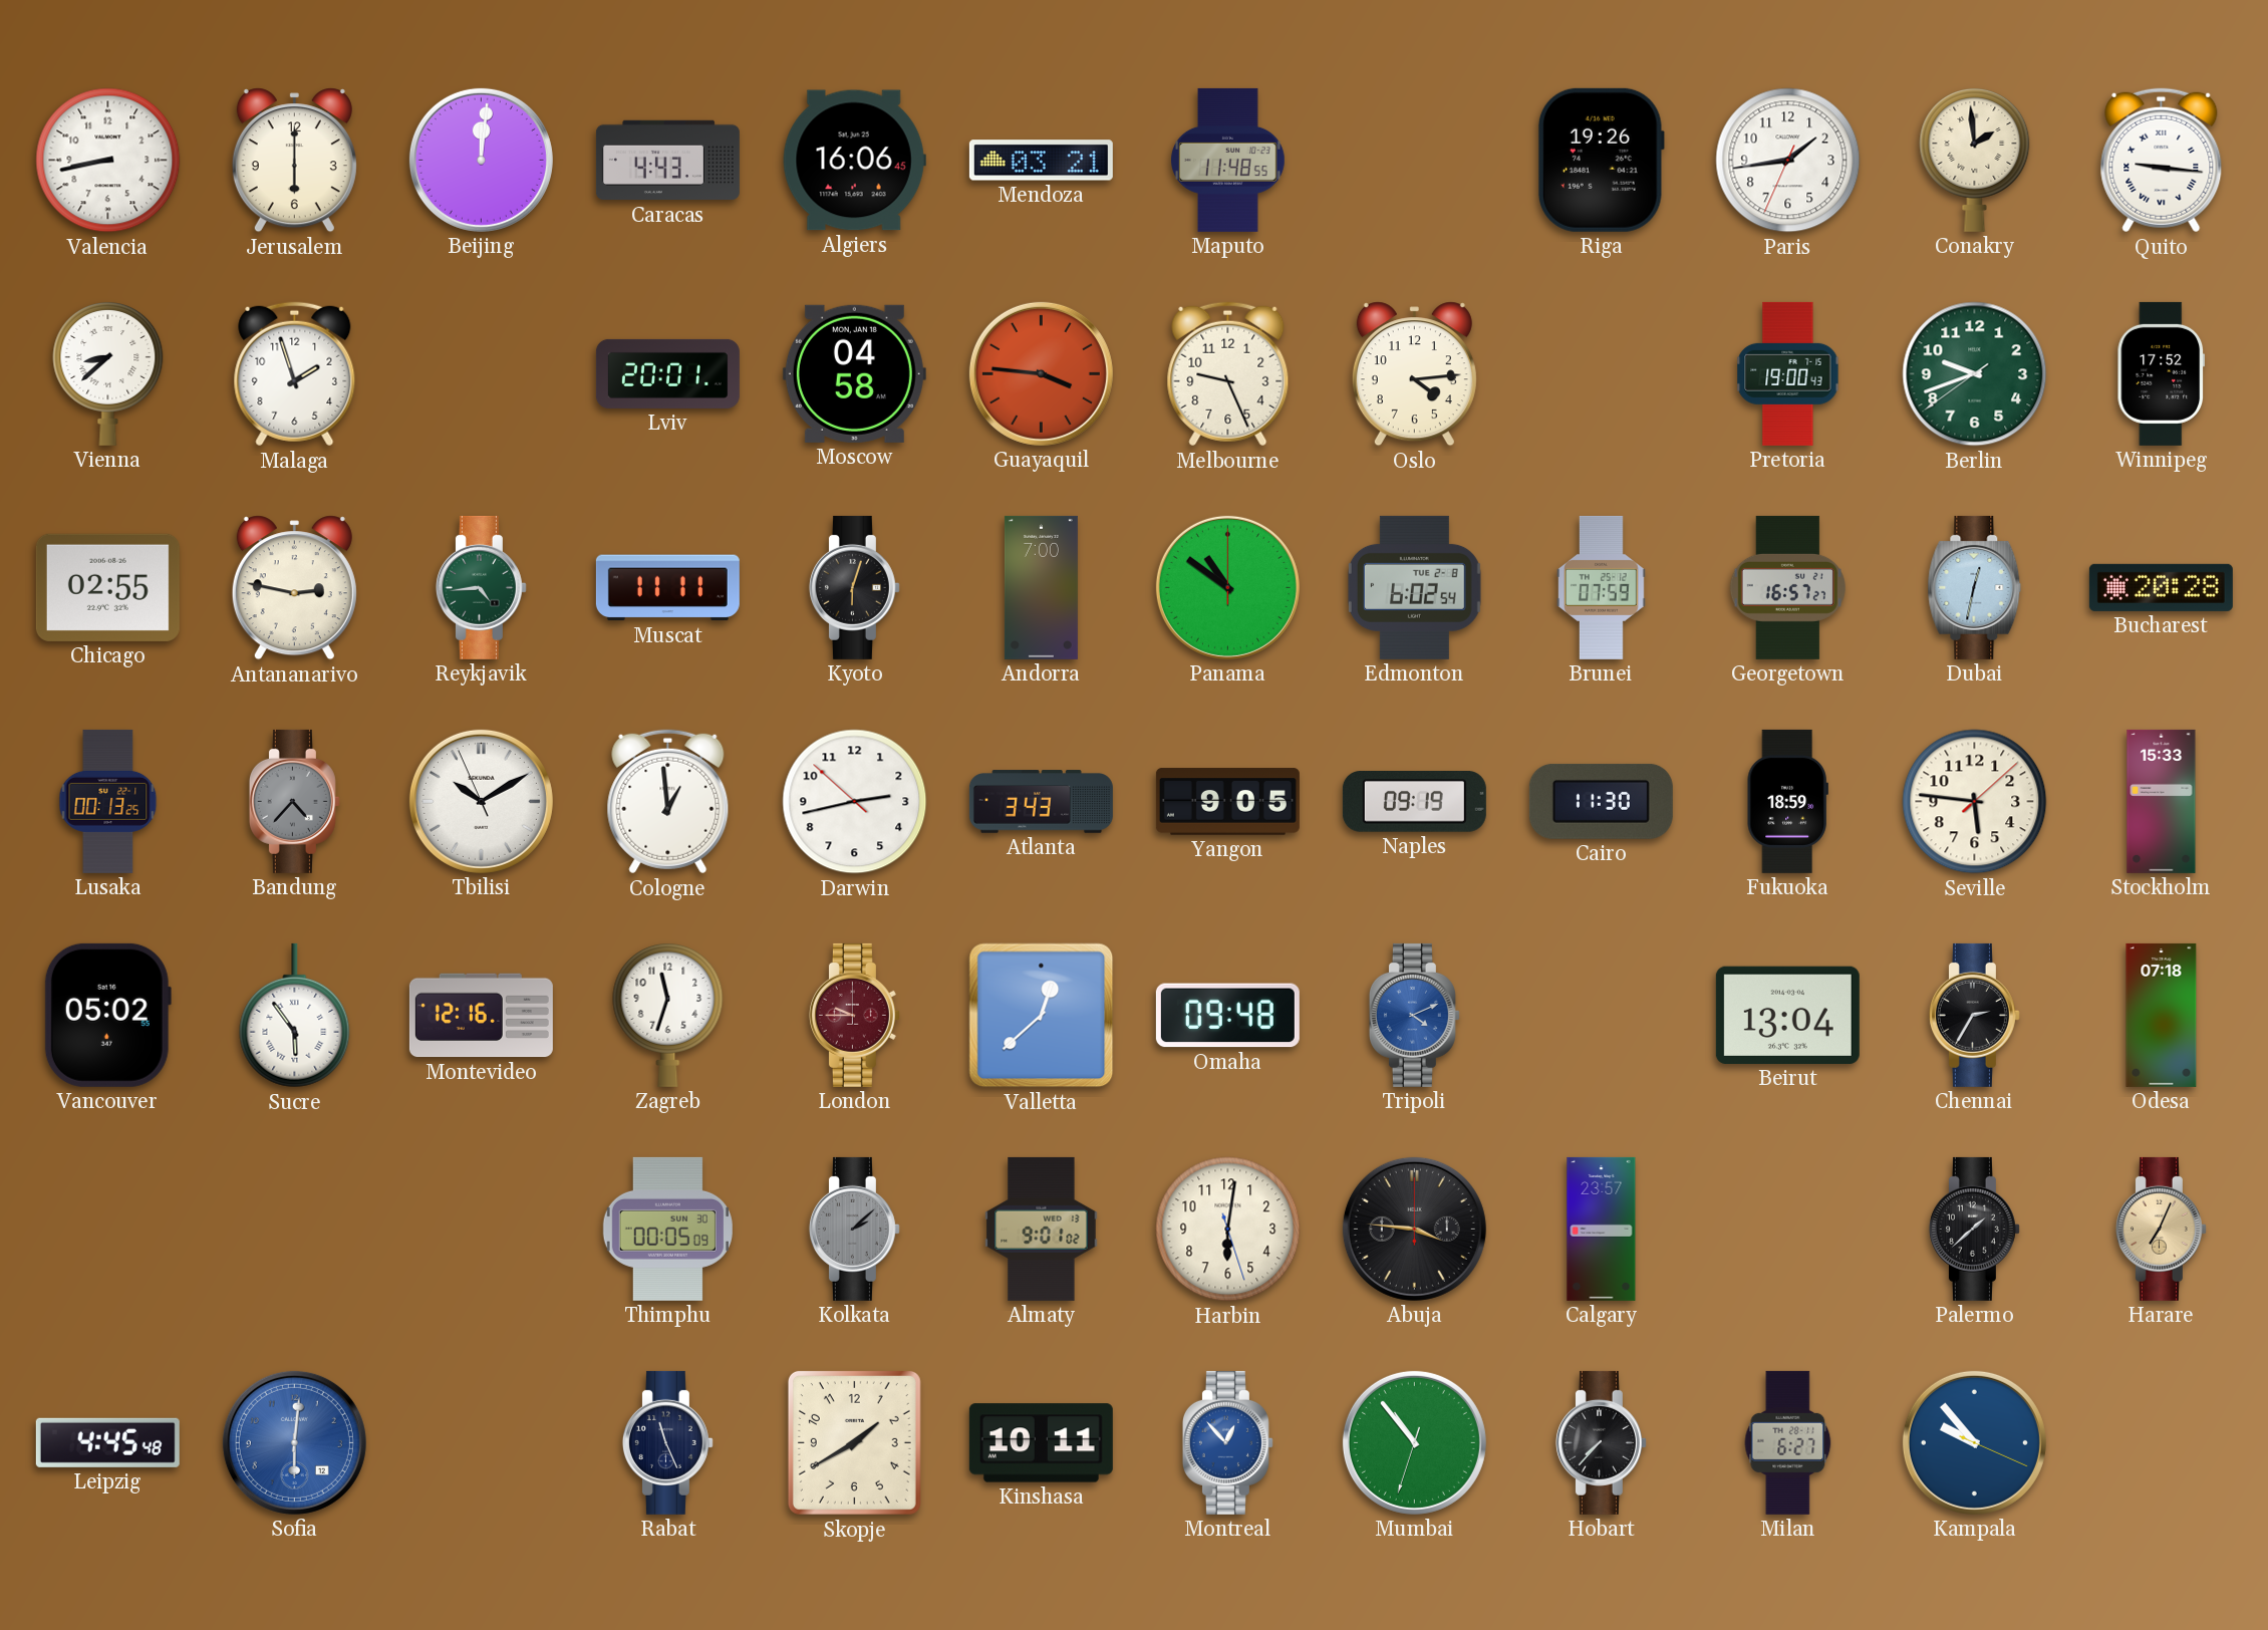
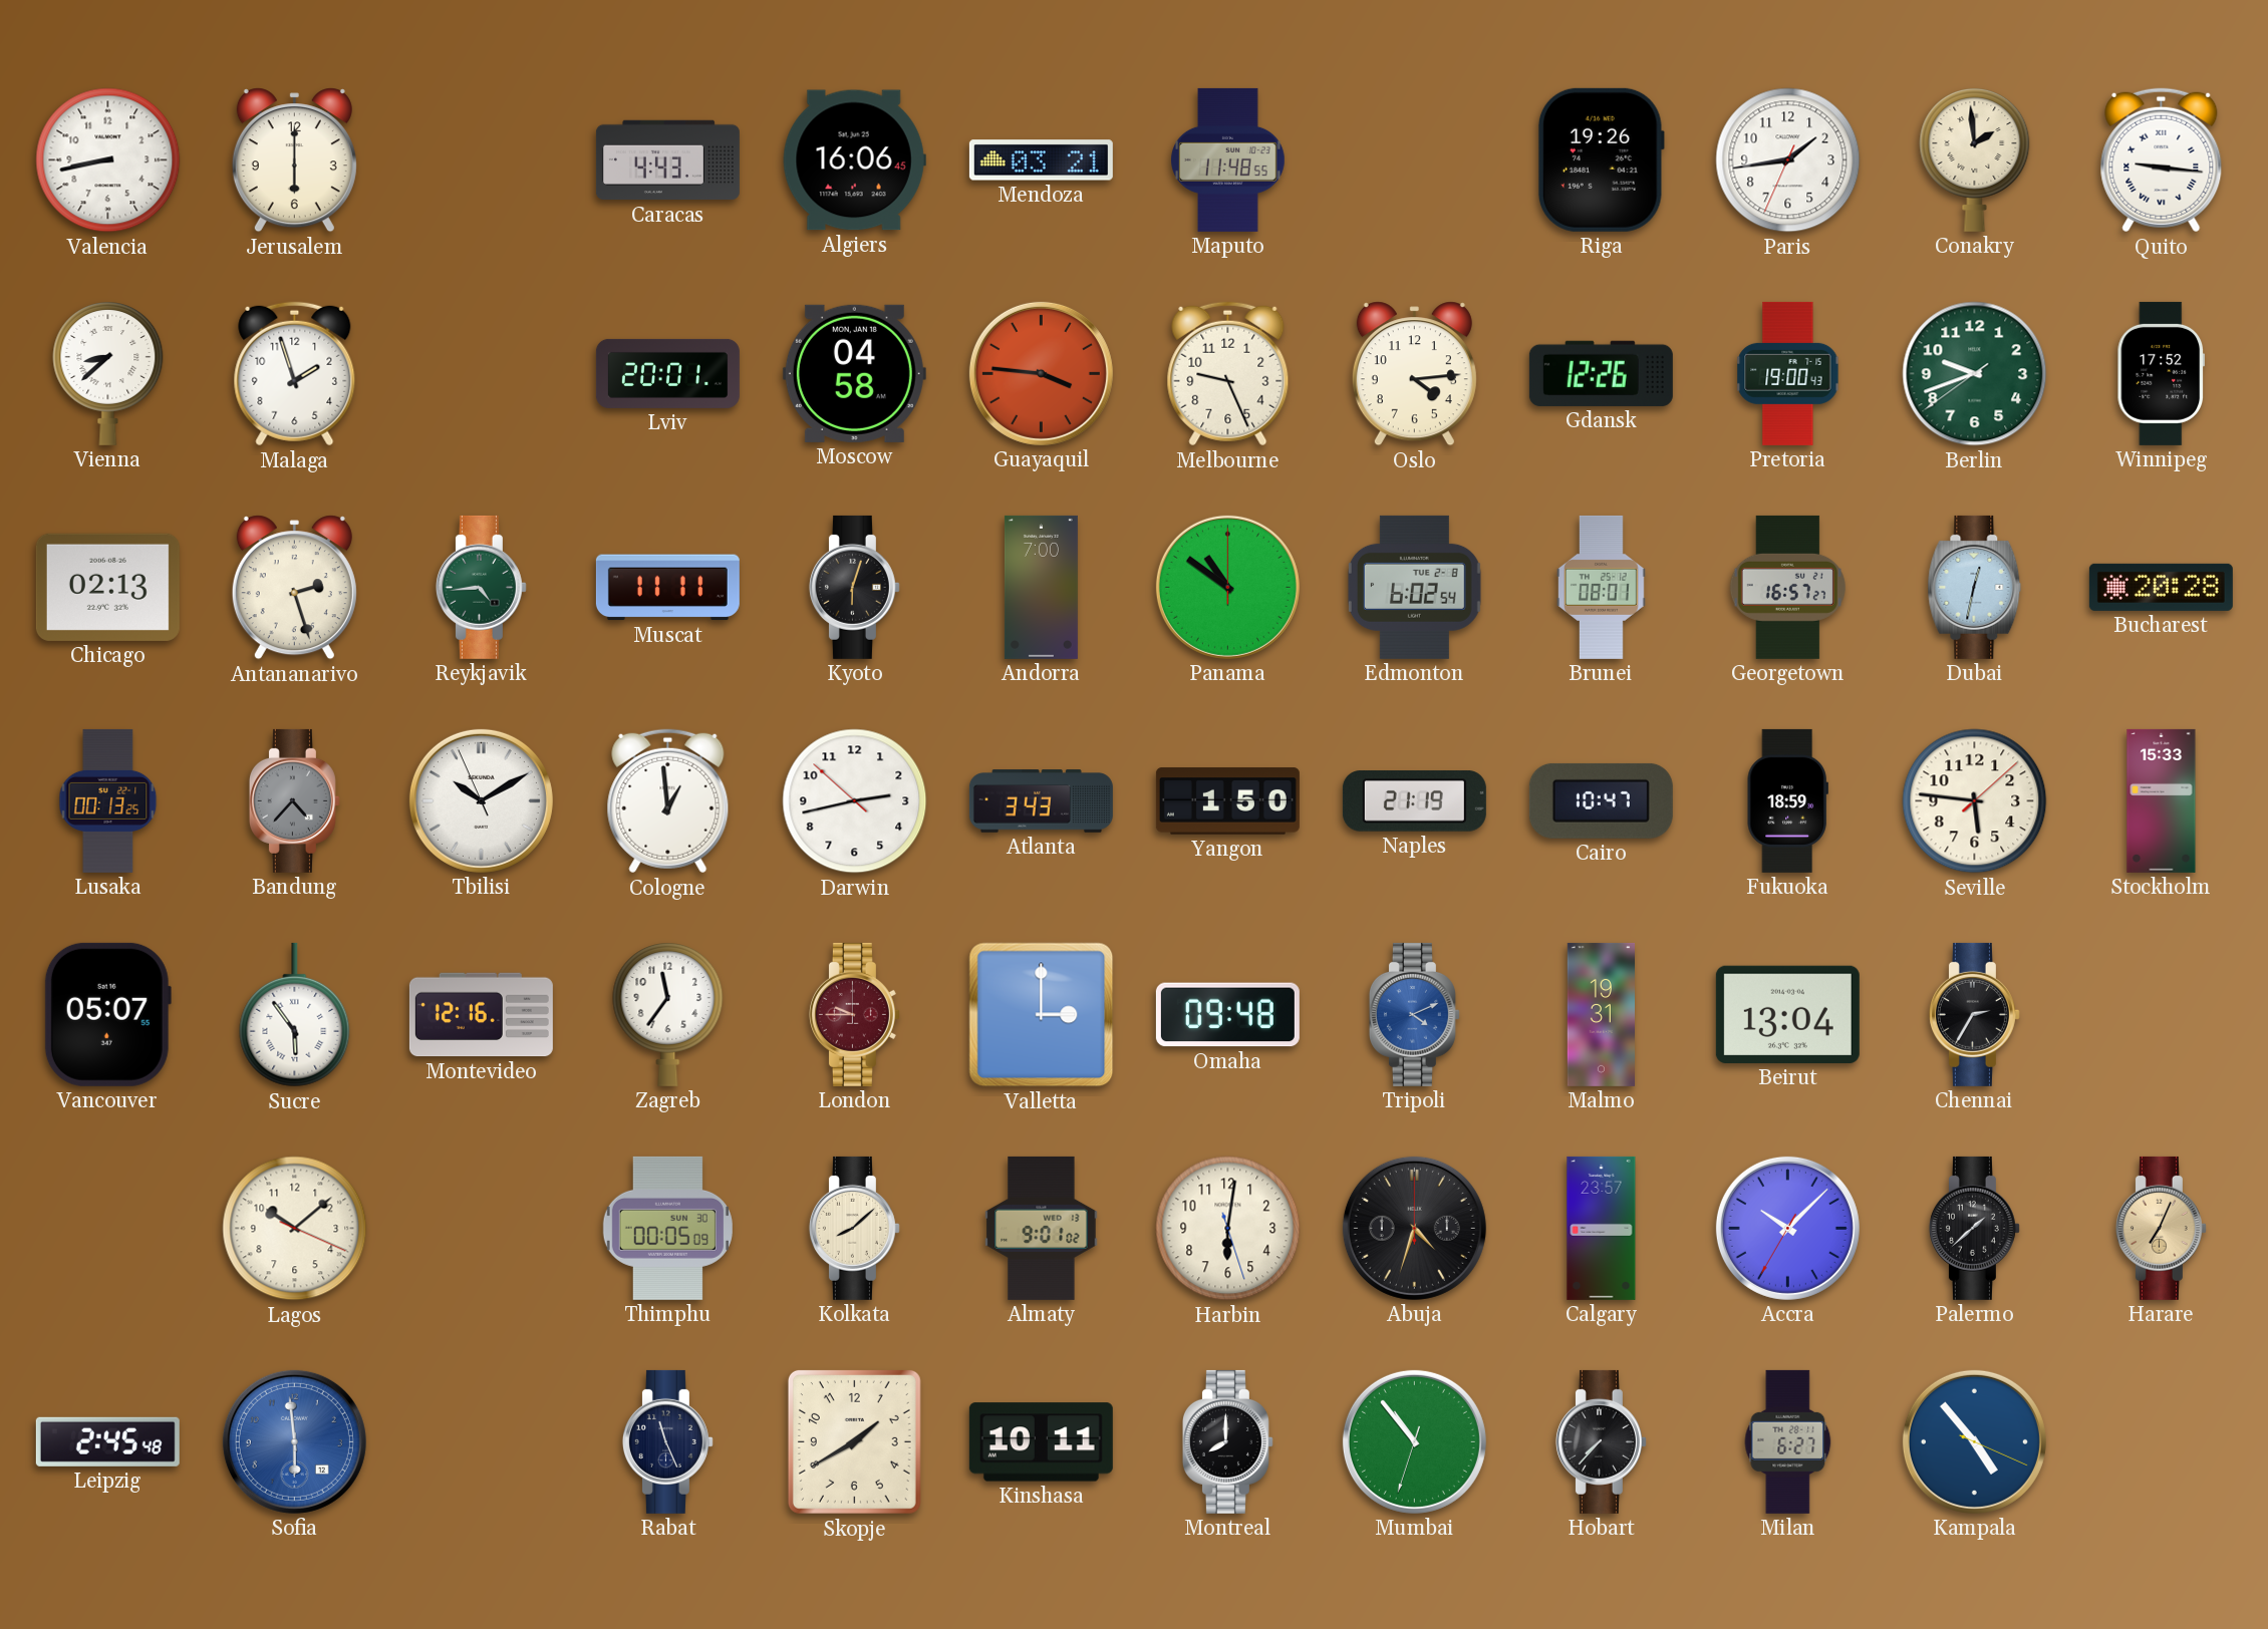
Beijing: 12:01 -> none
Gdansk: none -> 12:26
Chicago: 02:55 -> 02:13
Antananarivo: 2:47 -> 2:27
Brunei: 07:59 -> 08:01
Yangon: 9:05 -> 1:50
Naples: 09:19 -> 21:19
Cairo: 11:30 -> 10:47
Vancouver: 05:02 -> 05:07
Zagreb: 11:33 -> 11:36
Valletta: 12:38 -> 3:00
Malmo: none -> 19:31
Odesa: 07:18 -> none
Lagos: none -> 10:08
Kolkata: 2:08 -> 8:08
Kolkata dial: grey -> cream
Abuja: 3:46 -> 4:33
Accra: none -> 10:07
Leipzig: 4:45 -> 2:45
Sofia: 6:01 -> 5:59
Montreal: 12:53 -> 8:00
Montreal dial: blue -> black
Kampala: 9:53 -> 4:53
